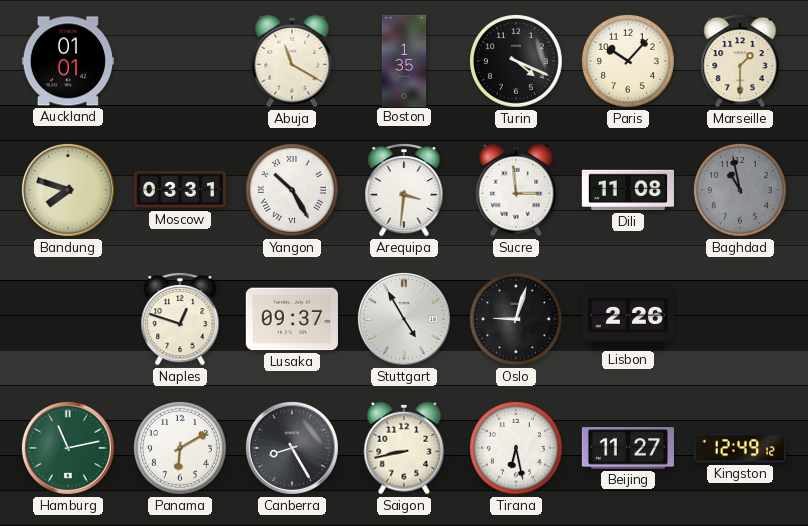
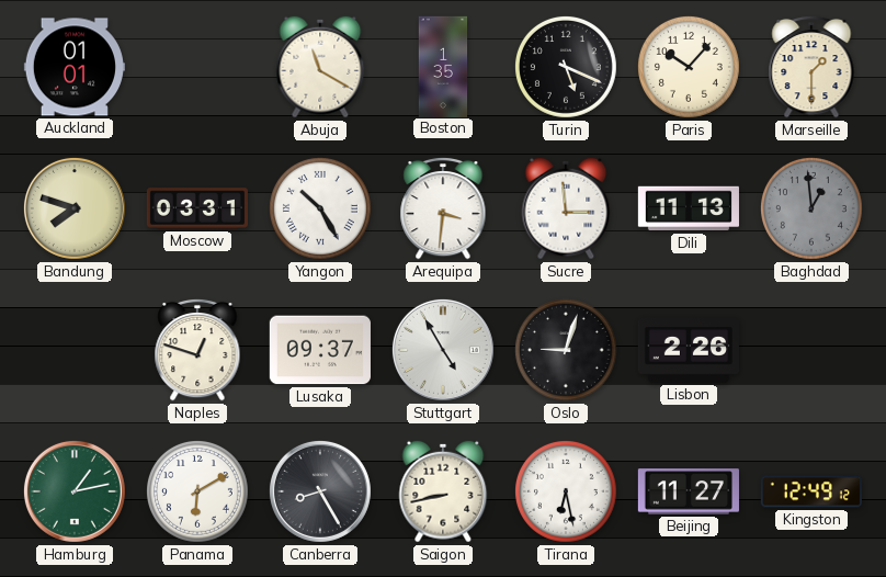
Turin: 4:19 -> 5:19
Dili: 11:08 -> 11:13
Baghdad: 10:58 -> 12:59
Hamburg: 11:13 -> 1:13
